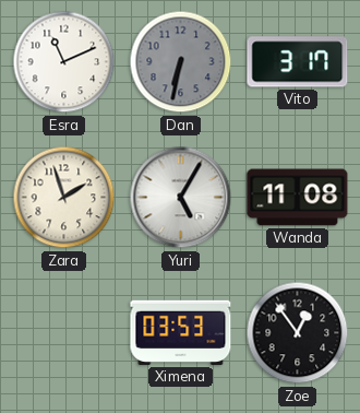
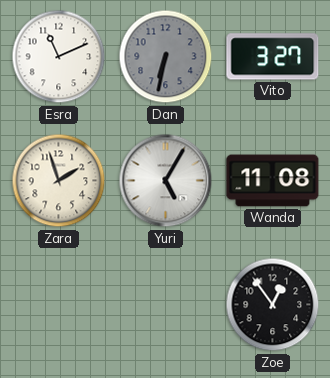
Vito: 3:17 -> 3:27
Ximena: 03:53 -> none
